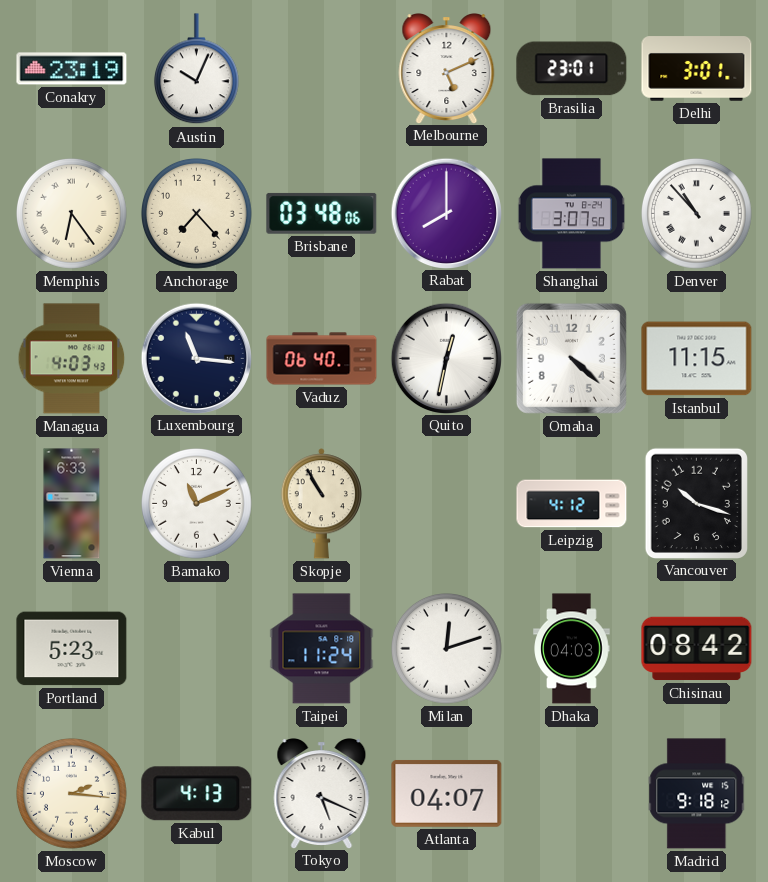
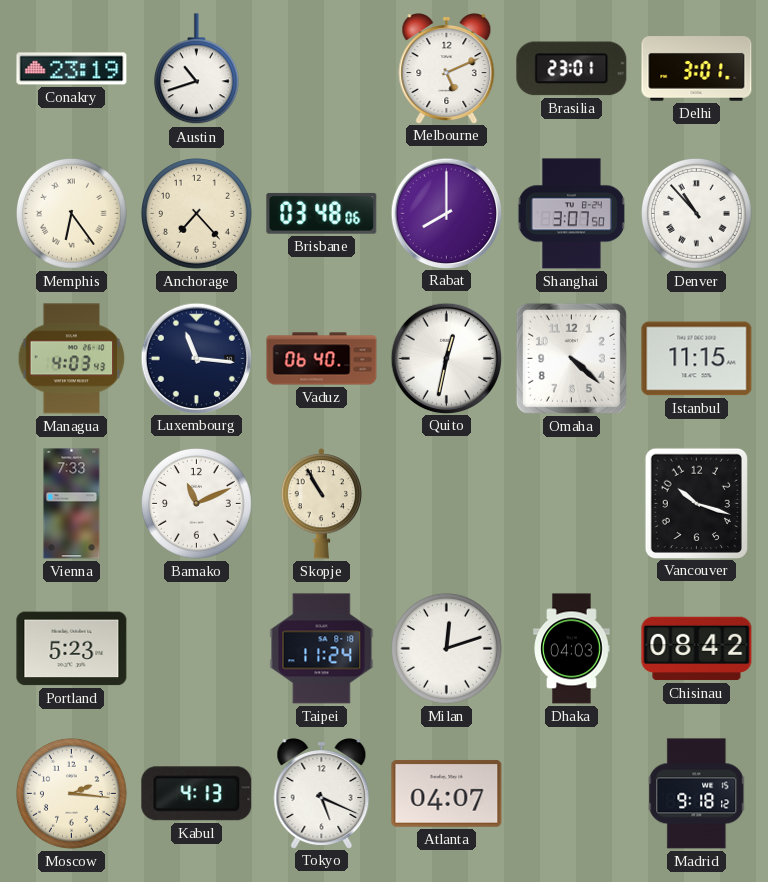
Austin: 10:04 -> 10:42
Vienna: 6:33 -> 7:33
Leipzig: 4:12 -> none
